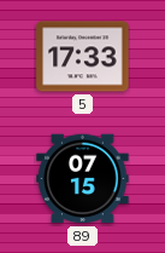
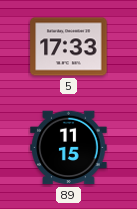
89: 07:15 -> 11:15
